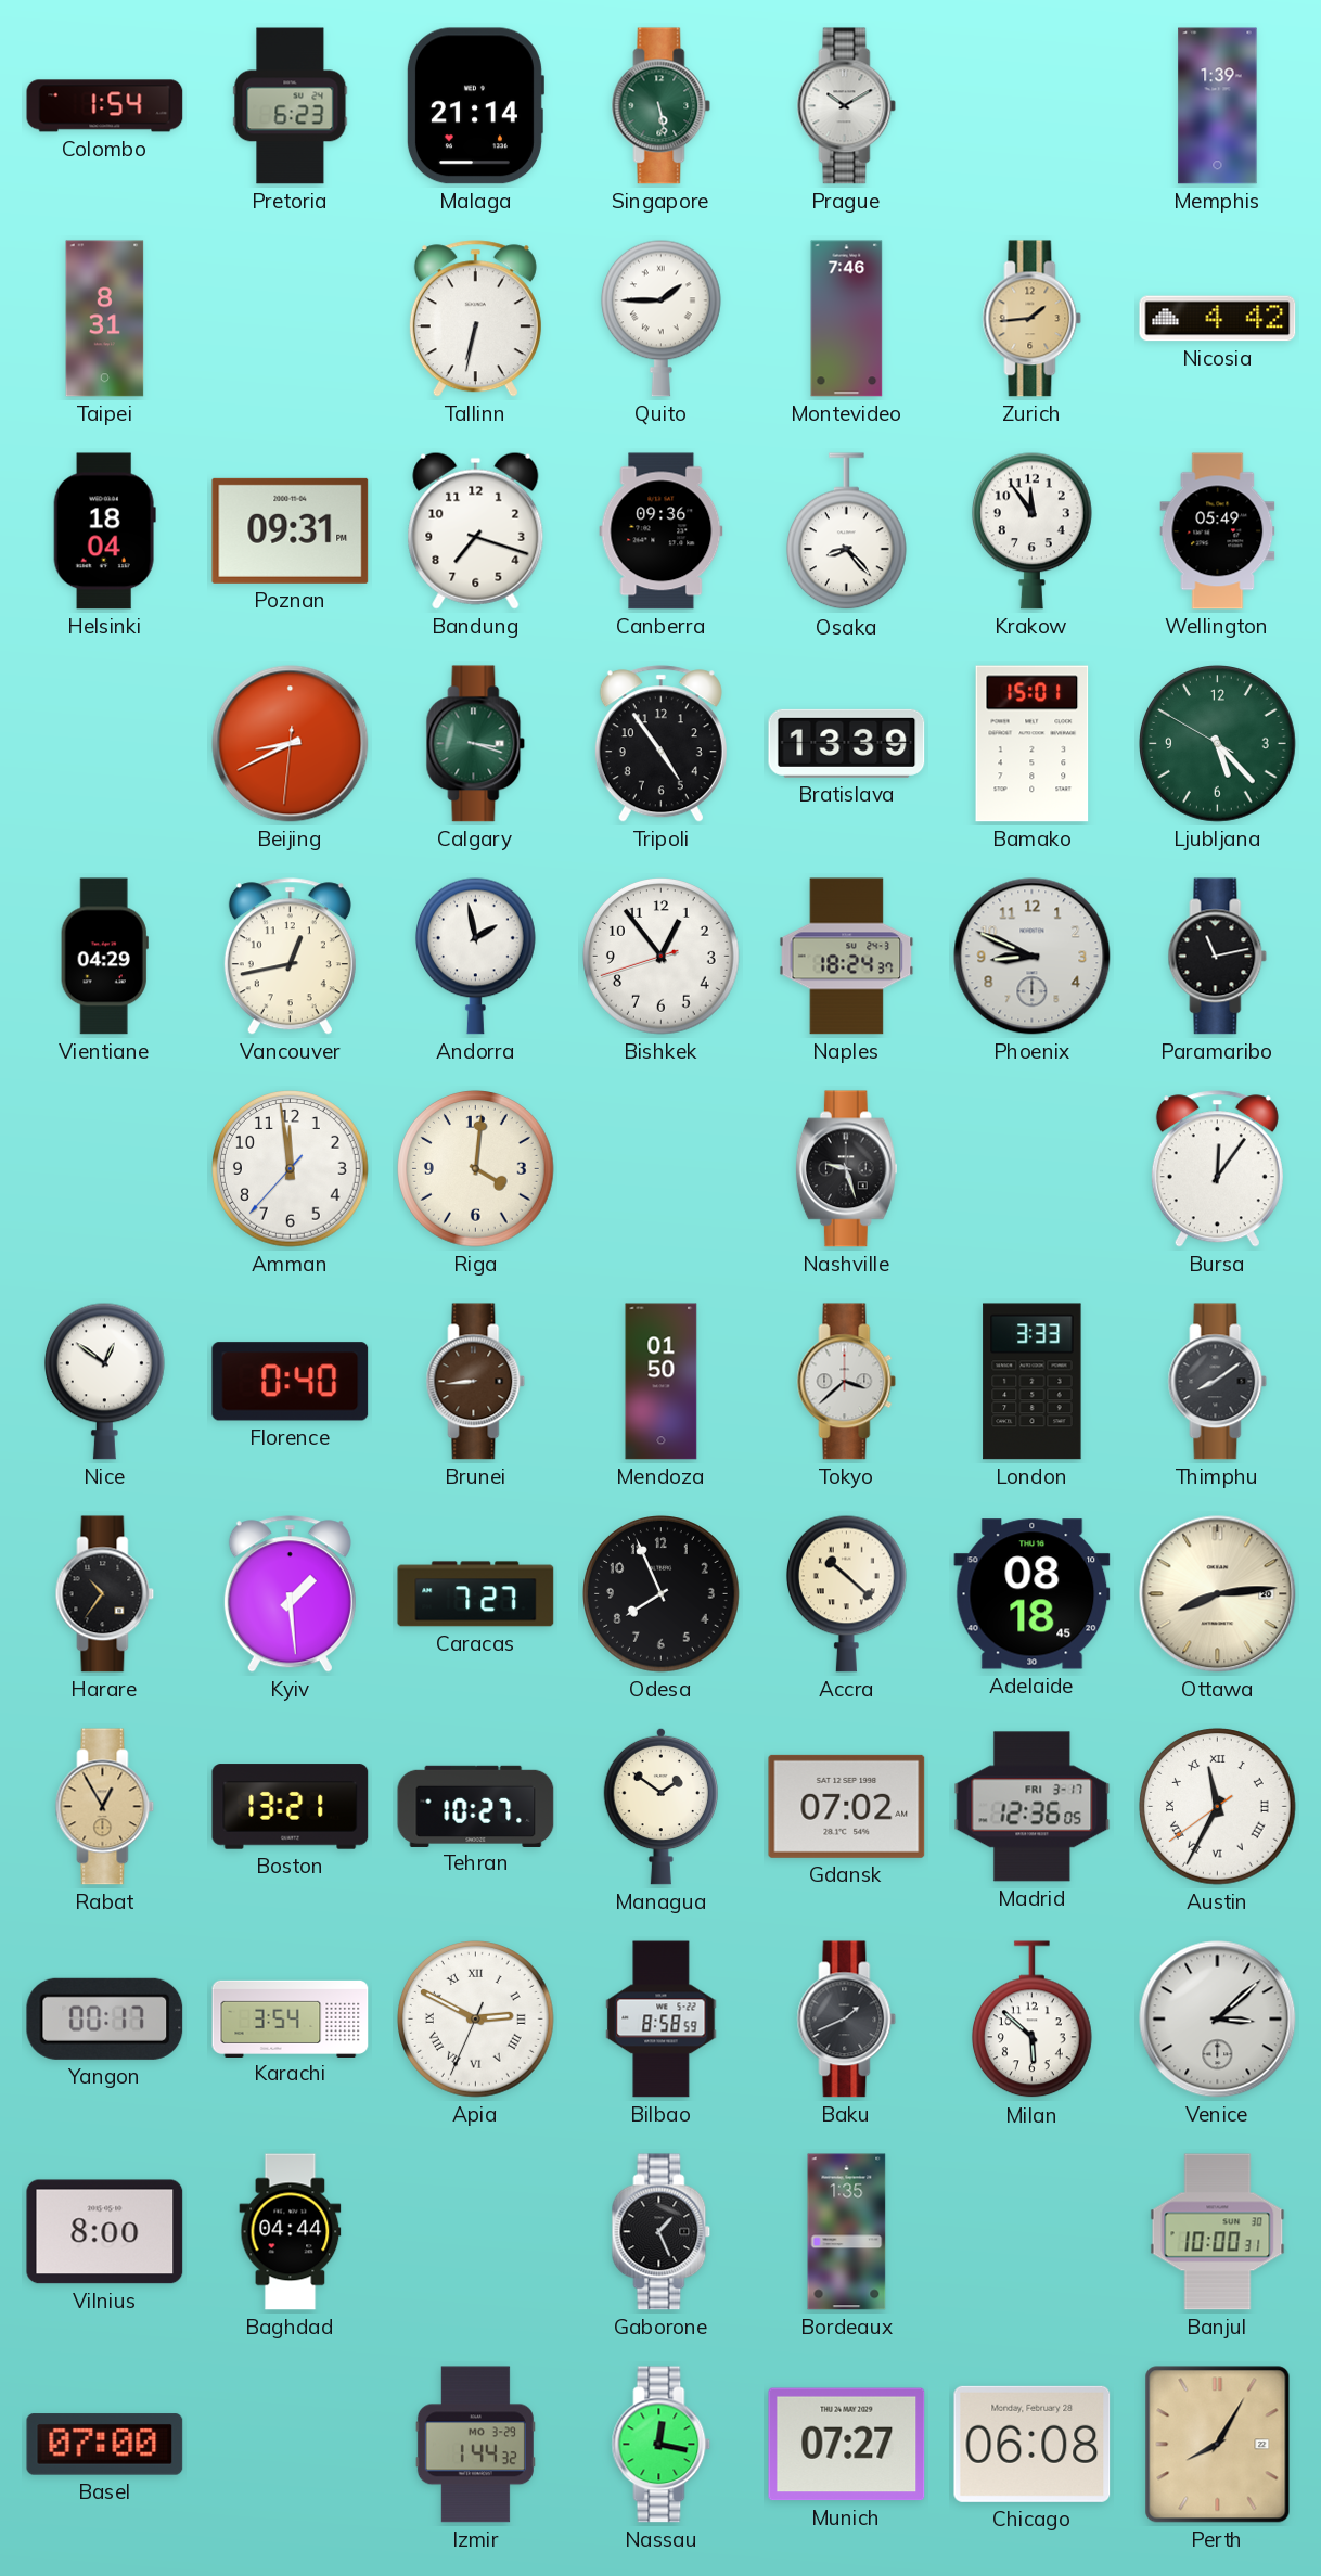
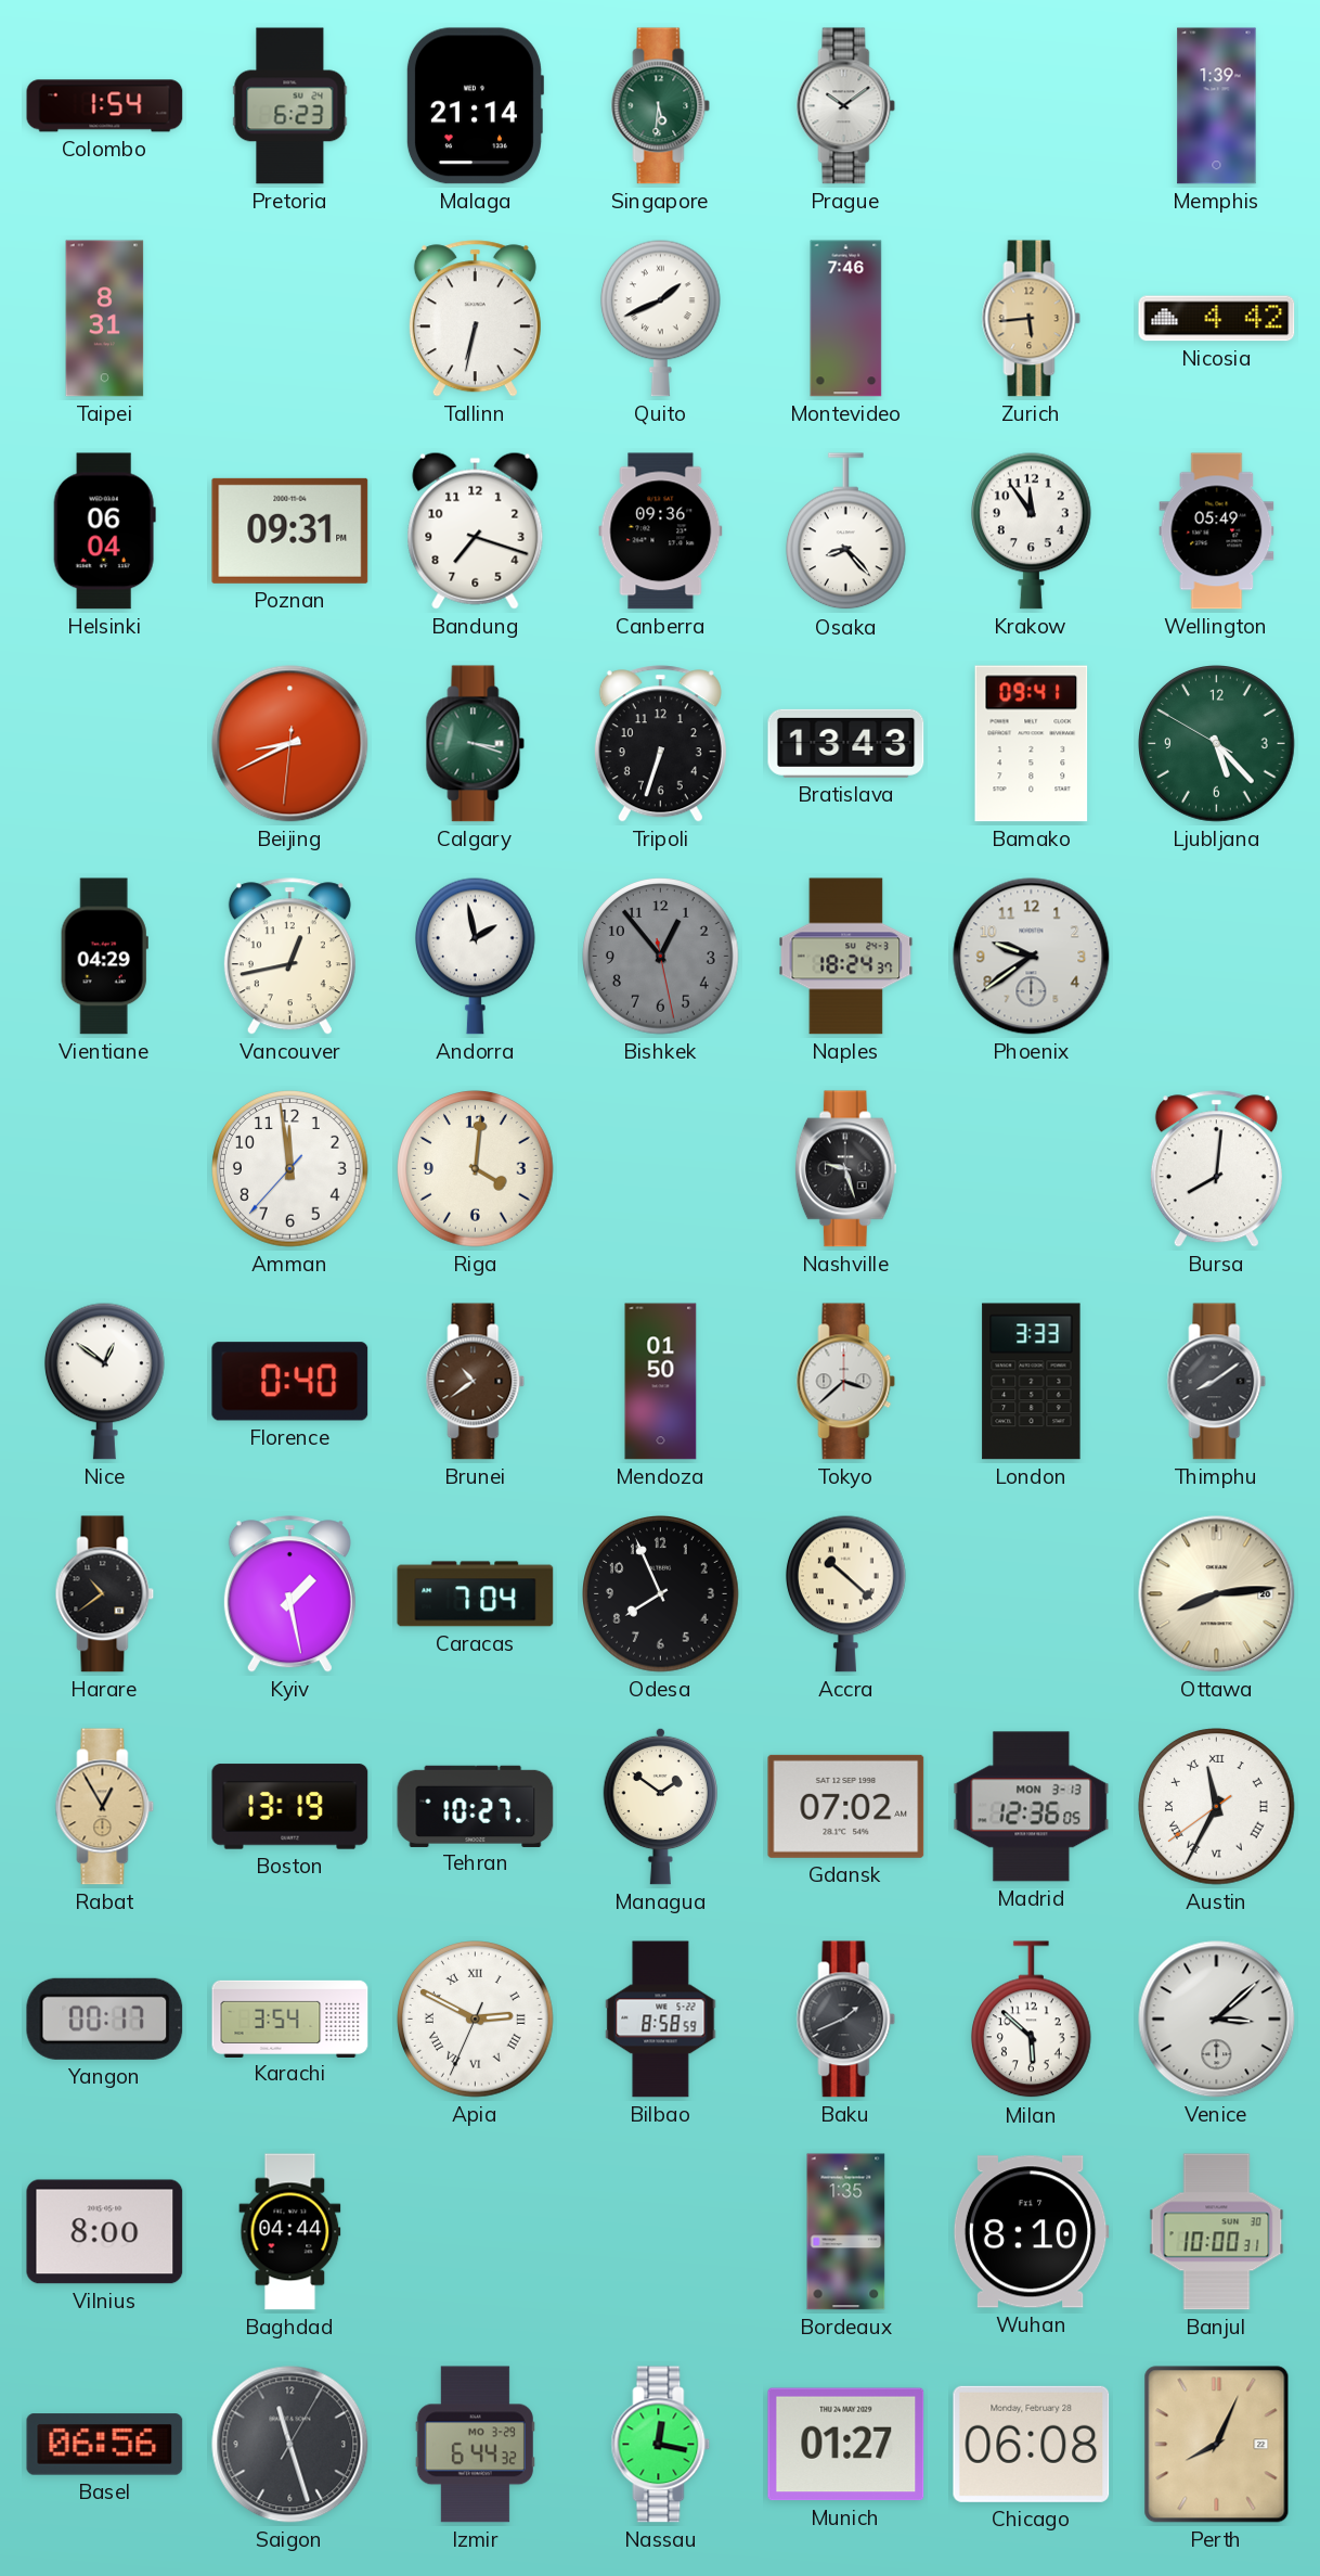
Singapore: 5:28 -> 5:31
Prague: 10:10 -> 10:09
Quito: 1:45 -> 1:41
Zurich: 1:44 -> 5:44
Helsinki: 18:04 -> 06:04
Tripoli: 4:54 -> 6:33
Bratislava: 13:39 -> 13:43
Bamako: 15:01 -> 09:41
Bishkek: 12:53:42 -> 12:53:28
Bishkek dial: white -> grey
Phoenix: 8:49 -> 9:39
Paramaribo: 11:13 -> none
Bursa: 12:06 -> 8:01
Brunei: 8:44 -> 10:39
Harare: 10:36 -> 10:39
Kyiv: 1:29 -> 1:28
Caracas: 7:27 -> 7:04
Adelaide: 08:18 -> none
Boston: 13:21 -> 13:19
Madrid date: FRI 3-17 -> MON 3-13
Gaborone: 1:26 -> none
Wuhan: none -> 8:10
Basel: 07:00 -> 06:56
Saigon: none -> 11:27
Izmir: 1:44 -> 6:44
Munich: 07:27 -> 01:27
Perth: 8:05 -> 8:04
